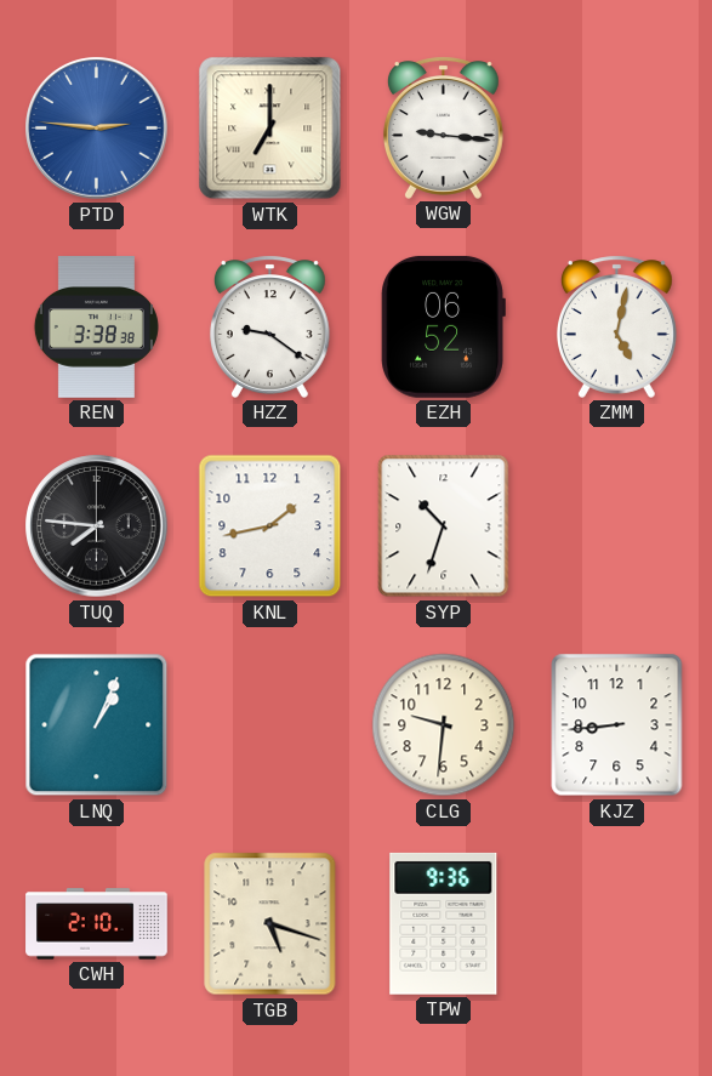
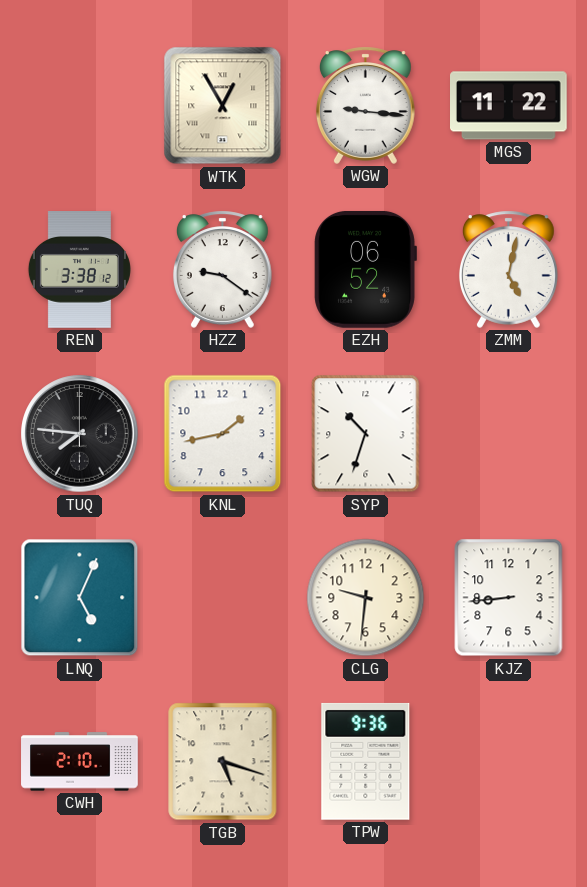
PTD: 2:46 -> none
WTK: 7:00 -> 12:55
MGS: none -> 11:22
REN: 3:38:38 -> 3:38:12
LNQ: 1:04 -> 5:04
